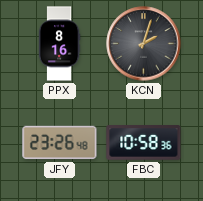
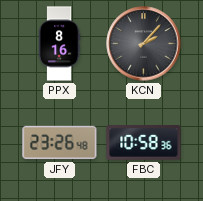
KCN: 2:03 -> 2:07
